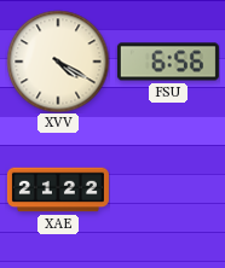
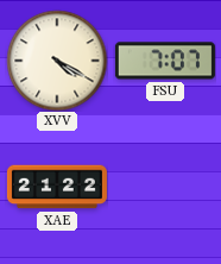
FSU: 6:56 -> 7:07
